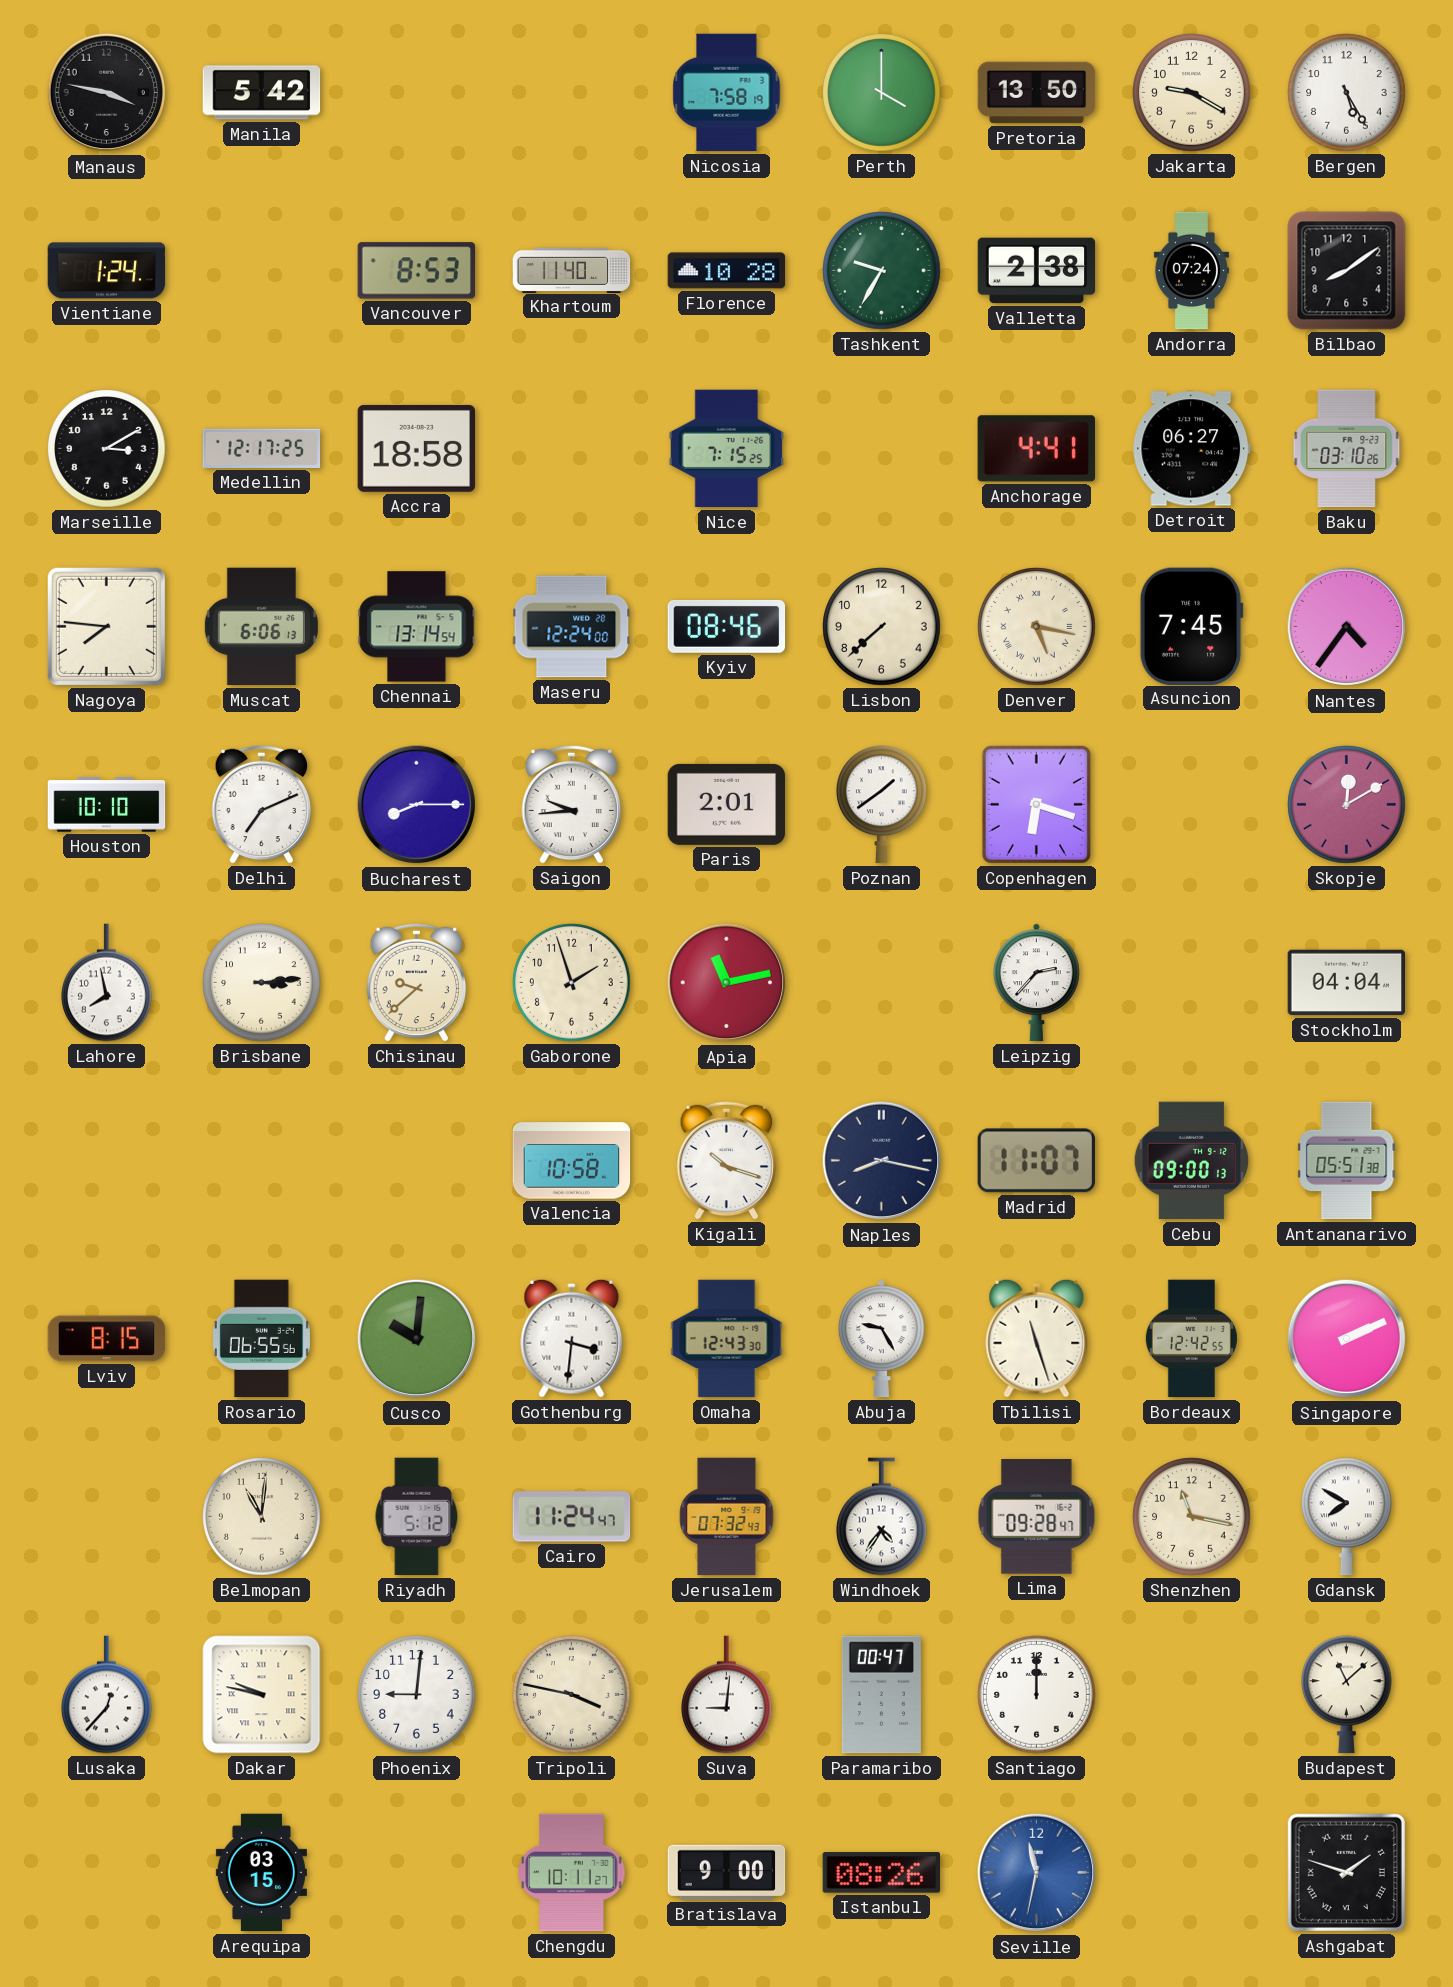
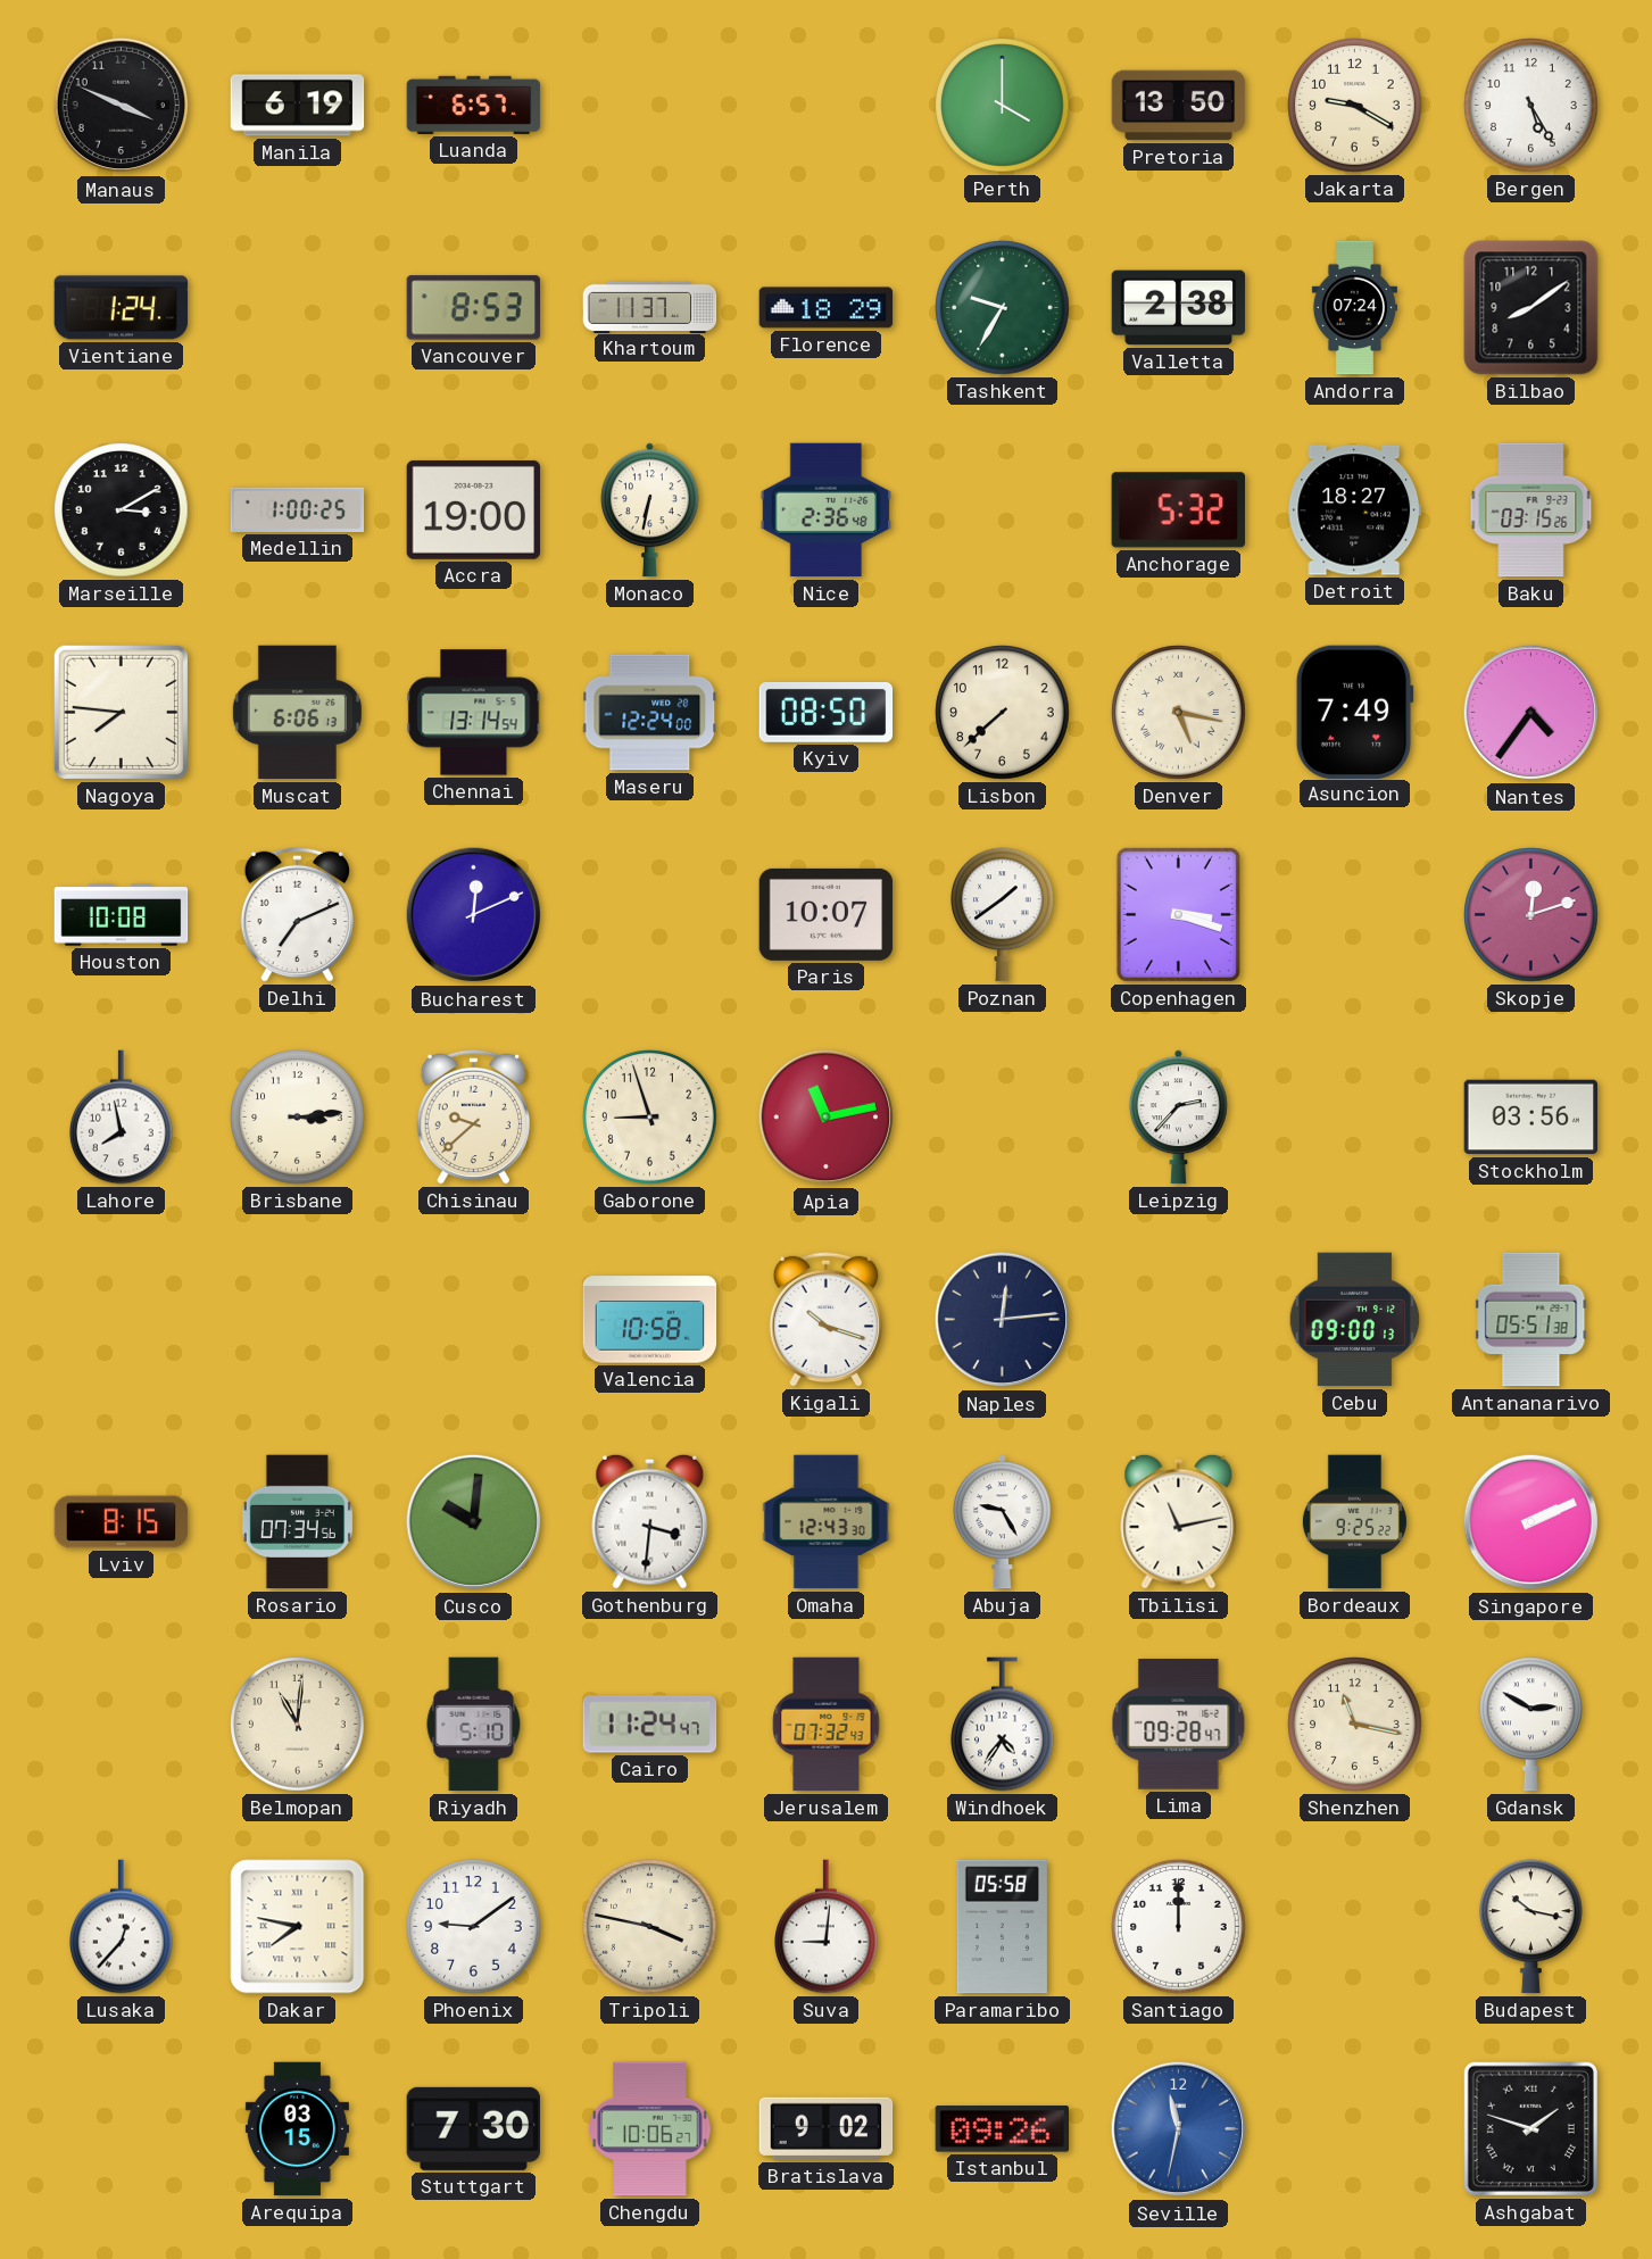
Manaus: 3:47 -> 3:49
Manila: 5:42 -> 6:19
Luanda: none -> 6:57
Nicosia: 7:58 -> none
Khartoum: 11:40 -> 11:37
Florence: 10:28 -> 18:29
Medellin: 12:17 -> 1:00
Accra: 18:58 -> 19:00
Monaco: none -> 6:32
Nice: 7:15 -> 2:36
Anchorage: 4:41 -> 5:32
Detroit: 06:27 -> 18:27
Baku: 03:10 -> 03:15
Kyiv: 08:46 -> 08:50
Asuncion: 7:45 -> 7:49
Houston: 10:10 -> 10:08
Bucharest: 8:15 -> 12:11
Saigon: 9:44 -> none
Paris: 2:01 -> 10:07
Copenhagen: 6:18 -> 3:18
Skopje: 12:10 -> 12:12
Gaborone: 1:57 -> 8:57
Stockholm: 04:04 -> 03:56
Naples: 8:17 -> 12:14
Madrid: 11:07 -> none
Rosario: 06:55 -> 07:34
Tbilisi: 11:27 -> 11:13
Bordeaux: 12:42 -> 9:25
Riyadh: 5:12 -> 5:10
Gdansk: 7:50 -> 2:50
Dakar: 9:47 -> 7:47
Phoenix: 9:01 -> 9:09
Paramaribo: 00:47 -> 05:58
Budapest: 11:08 -> 10:17
Stuttgart: none -> 7:30
Chengdu: 10:11 -> 10:06
Bratislava: 9:00 -> 9:02
Istanbul: 08:26 -> 09:26
